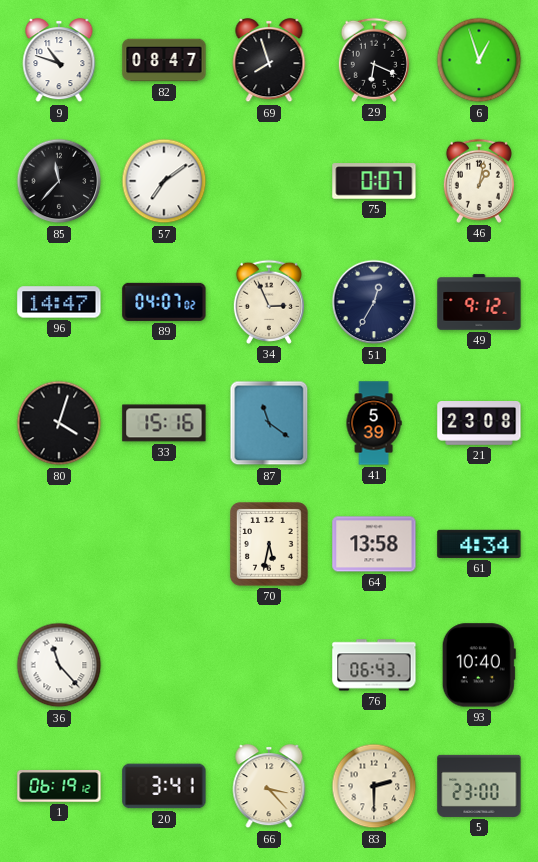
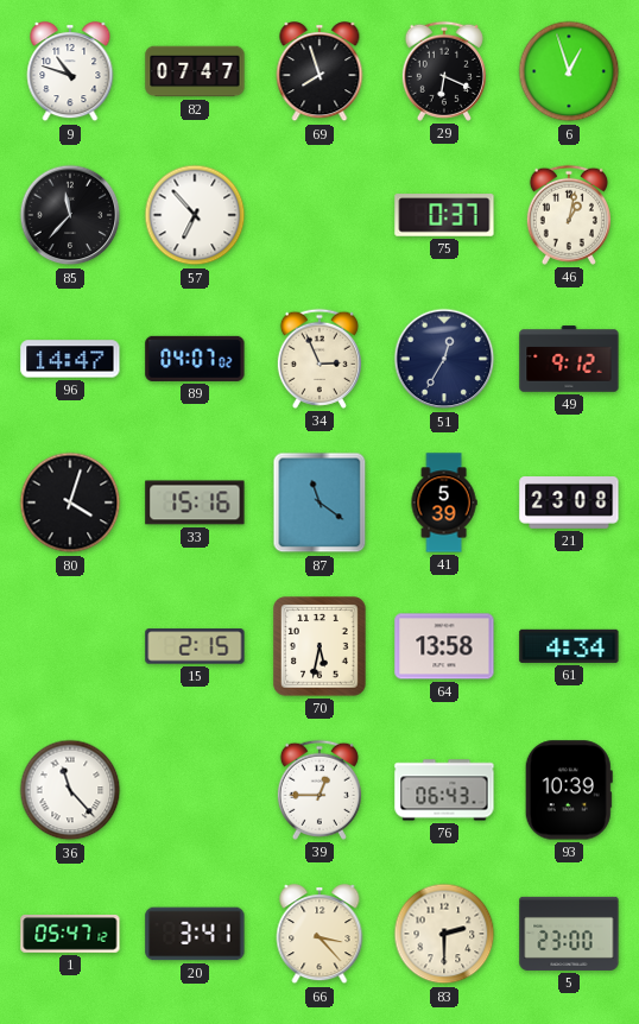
82: 08:47 -> 07:47
57: 7:09 -> 6:53
75: 0:07 -> 0:37
15: none -> 2:15
39: none -> 12:45
93: 10:40 -> 10:39
1: 06:19 -> 05:47
